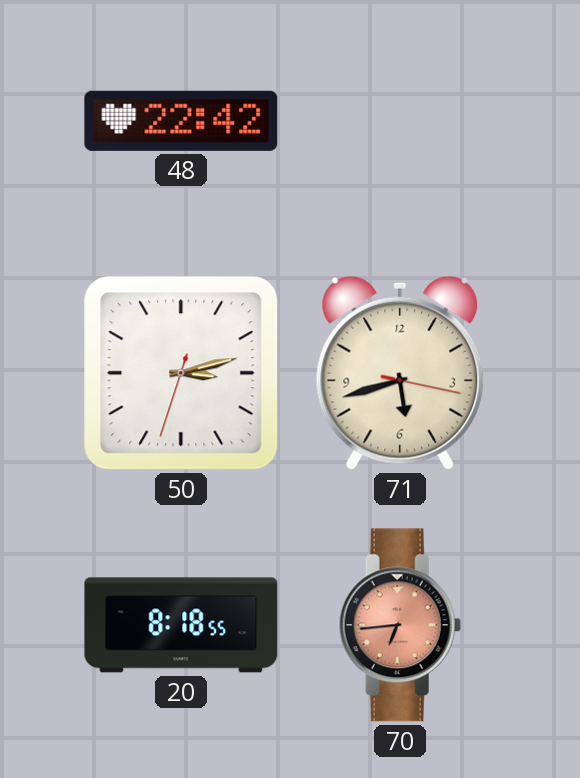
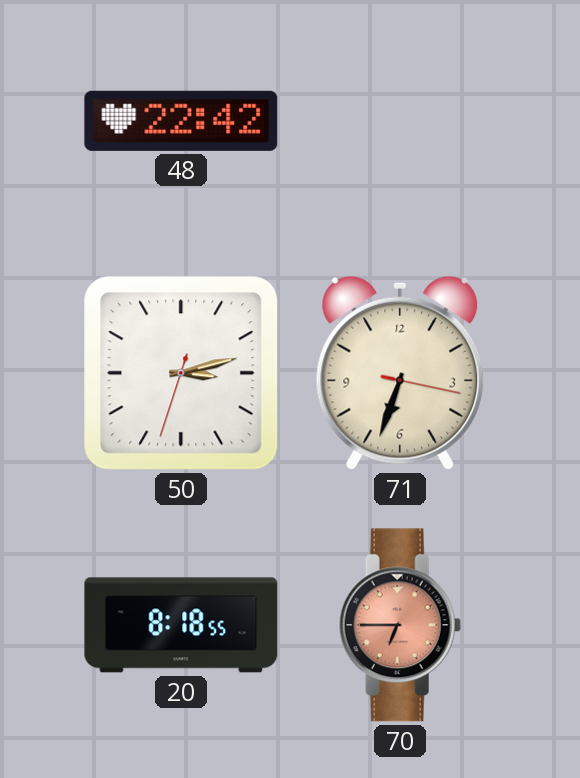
71: 5:42 -> 6:33
70: 6:44 -> 6:45
